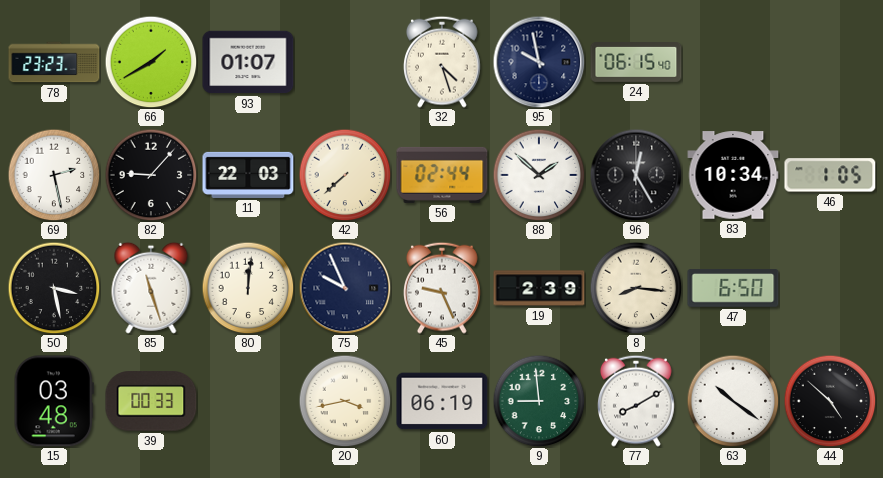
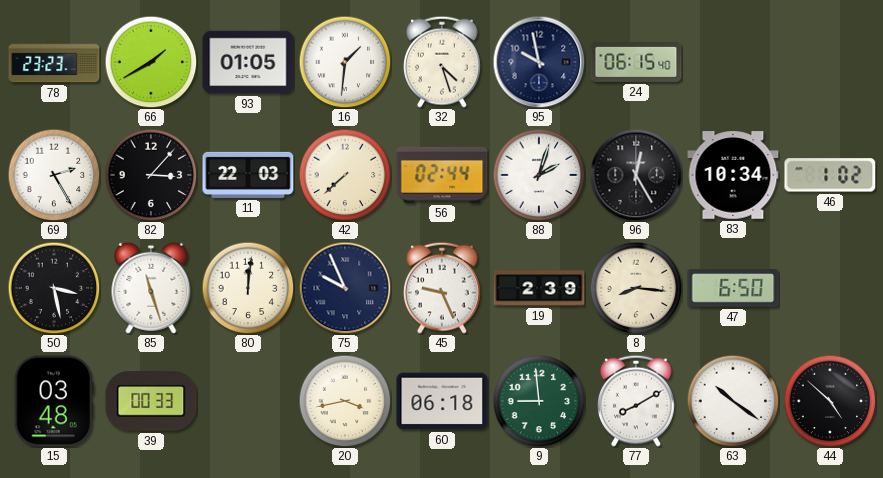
93: 01:07 -> 01:05
16: none -> 1:31
69: 2:28 -> 2:25
82: 9:07 -> 3:07
88: 1:52 -> 2:03
46: 1:05 -> 1:02
60: 06:19 -> 06:18
